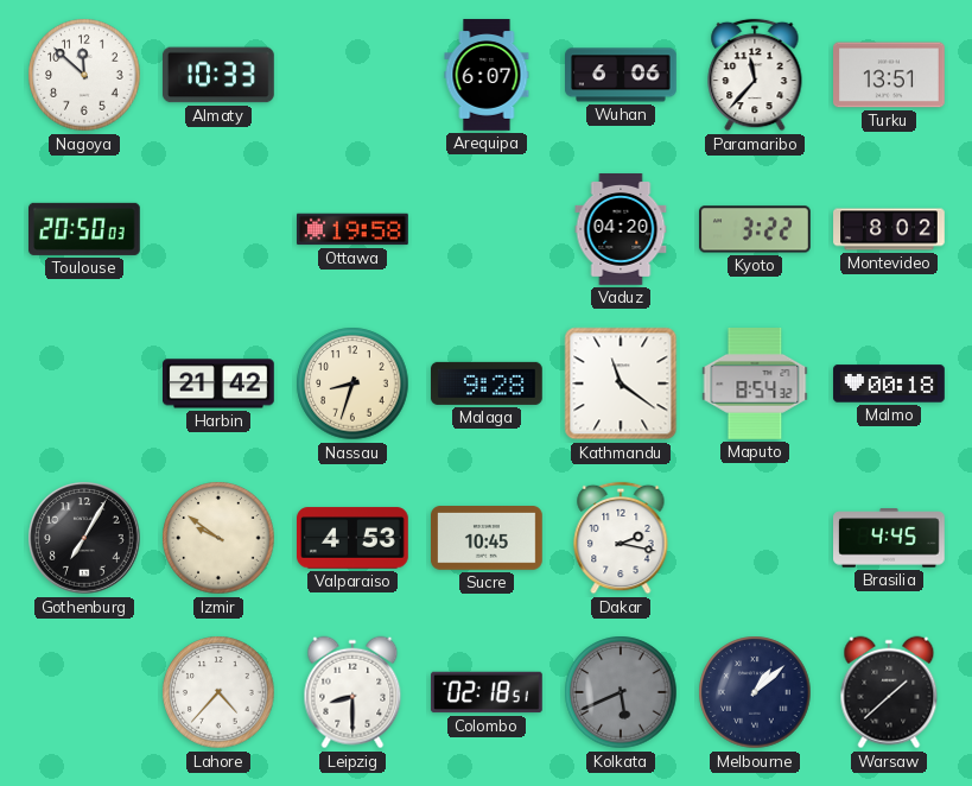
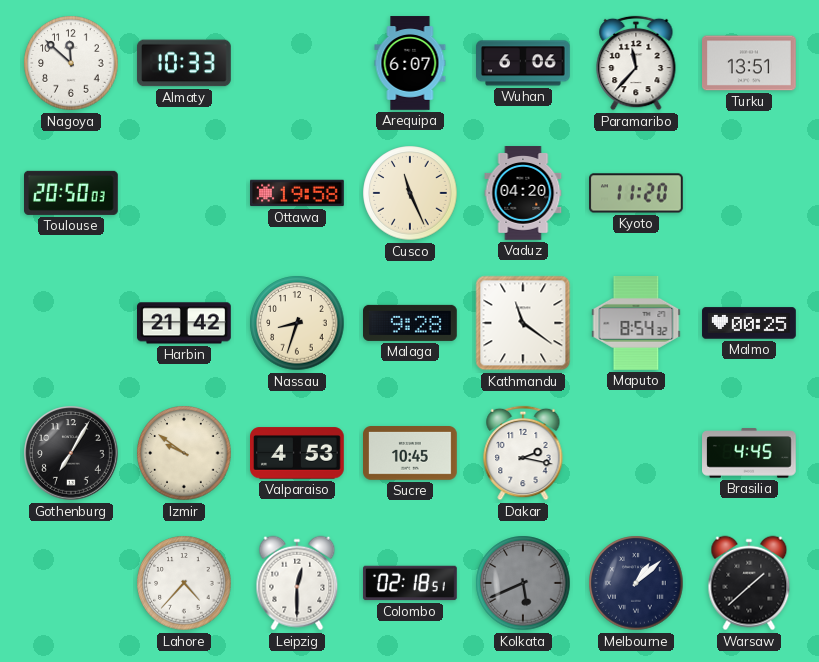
Cusco: none -> 11:26
Kyoto: 3:22 -> 11:20
Montevideo: 8:02 -> none
Malmo: 00:18 -> 00:25
Leipzig: 8:30 -> 12:30
